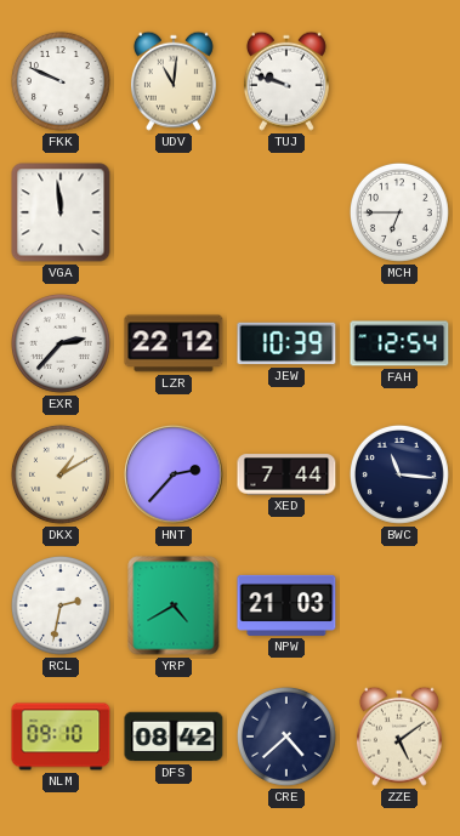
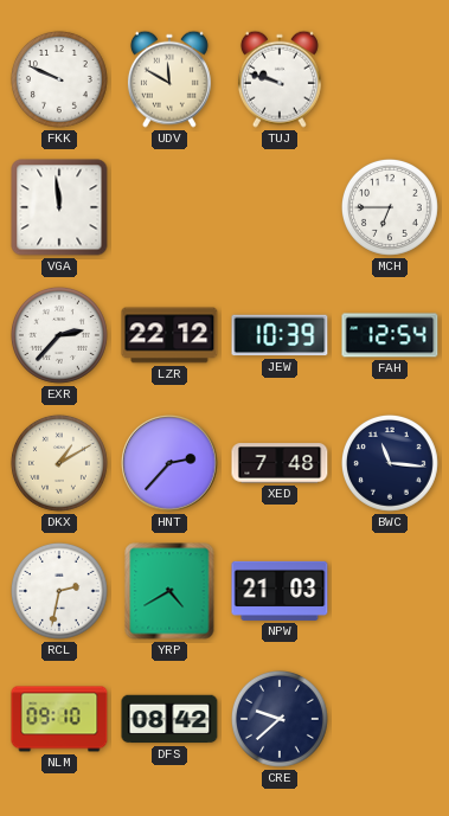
UDV: 11:01 -> 11:50
XED: 7:44 -> 7:48
CRE: 4:38 -> 9:38
ZZE: 5:09 -> none
